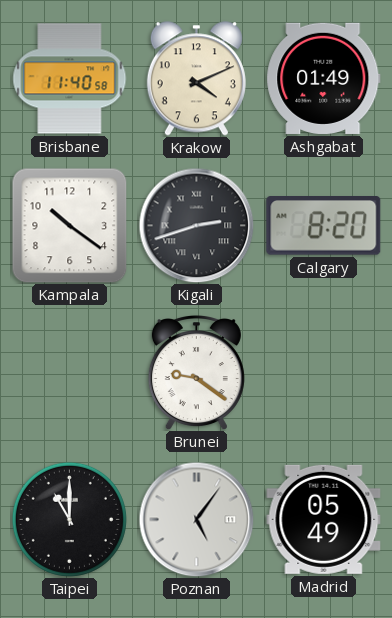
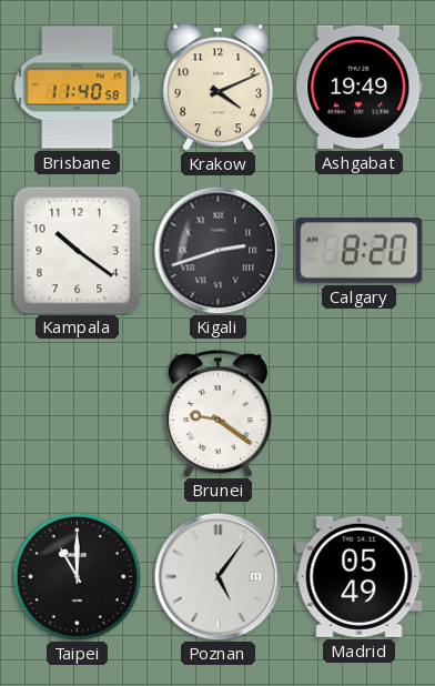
Ashgabat: 01:49 -> 19:49
